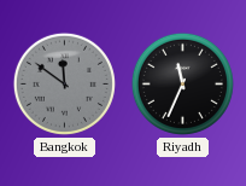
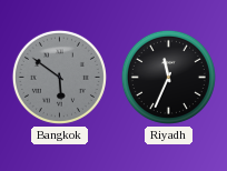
Bangkok: 11:51 -> 5:51
